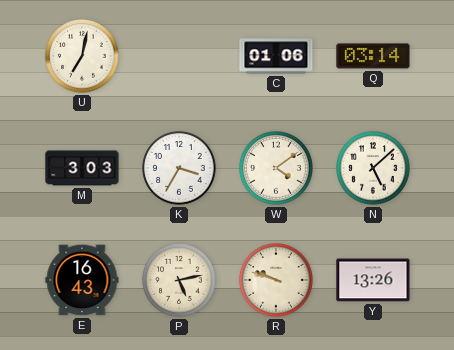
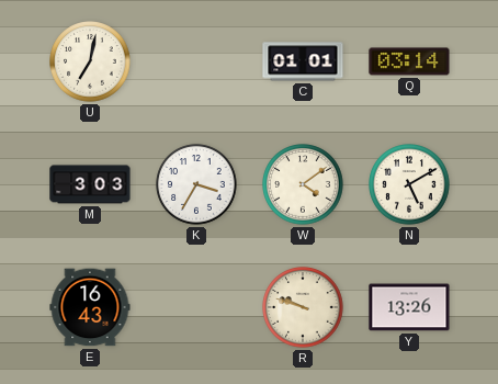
C: 01:06 -> 01:01
N: 5:08 -> 5:10
P: 5:13 -> none
